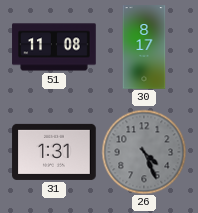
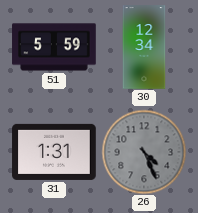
51: 11:08 -> 5:59
30: 8:17 -> 12:34
